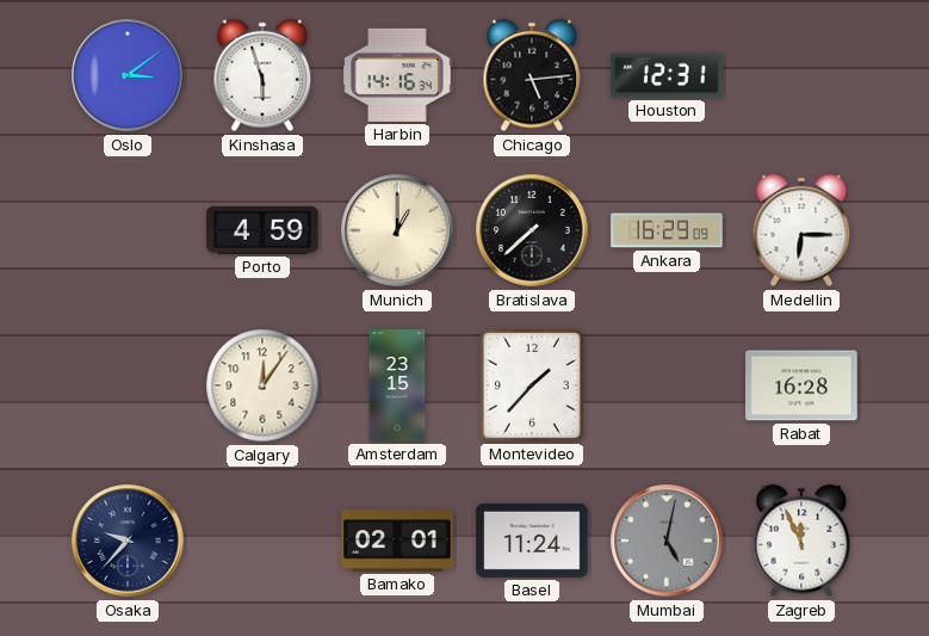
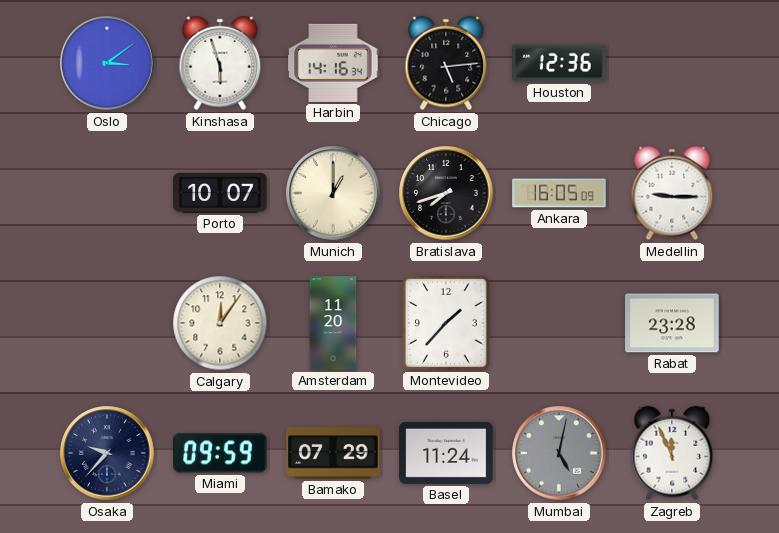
Houston: 12:31 -> 12:36
Porto: 4:59 -> 10:07
Bratislava: 7:38 -> 7:42
Ankara: 16:29 -> 16:05
Medellin: 6:15 -> 9:15
Amsterdam: 23:15 -> 11:20
Rabat: 16:28 -> 23:28
Miami: none -> 09:59
Bamako: 02:01 -> 07:29
